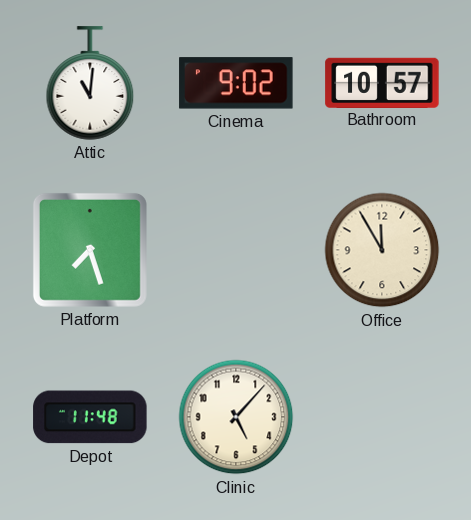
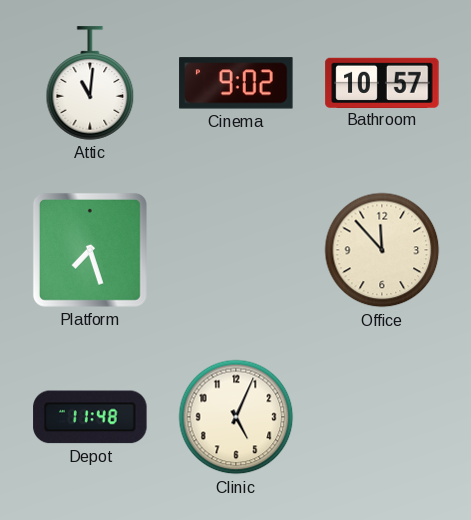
Office: 11:55 -> 11:53
Clinic: 5:07 -> 5:04
